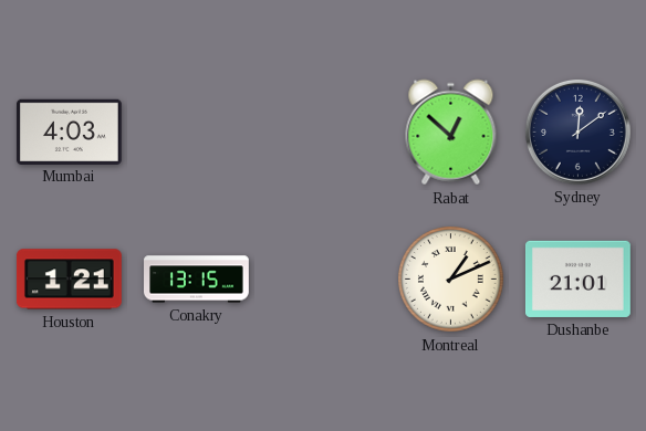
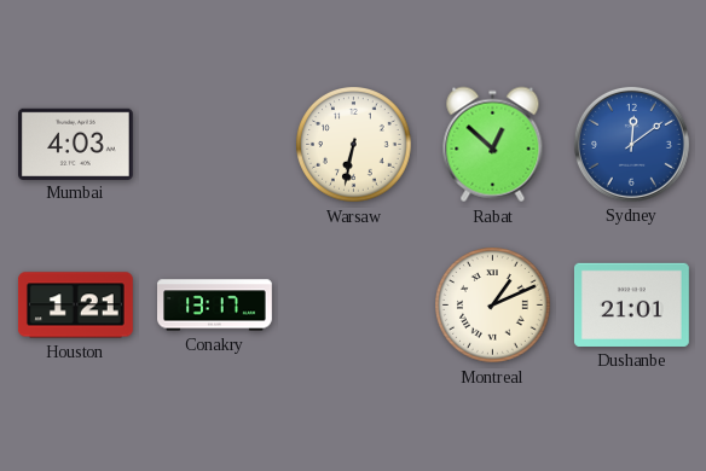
Warsaw: none -> 6:32
Sydney dial: navy -> blue
Conakry: 13:15 -> 13:17
